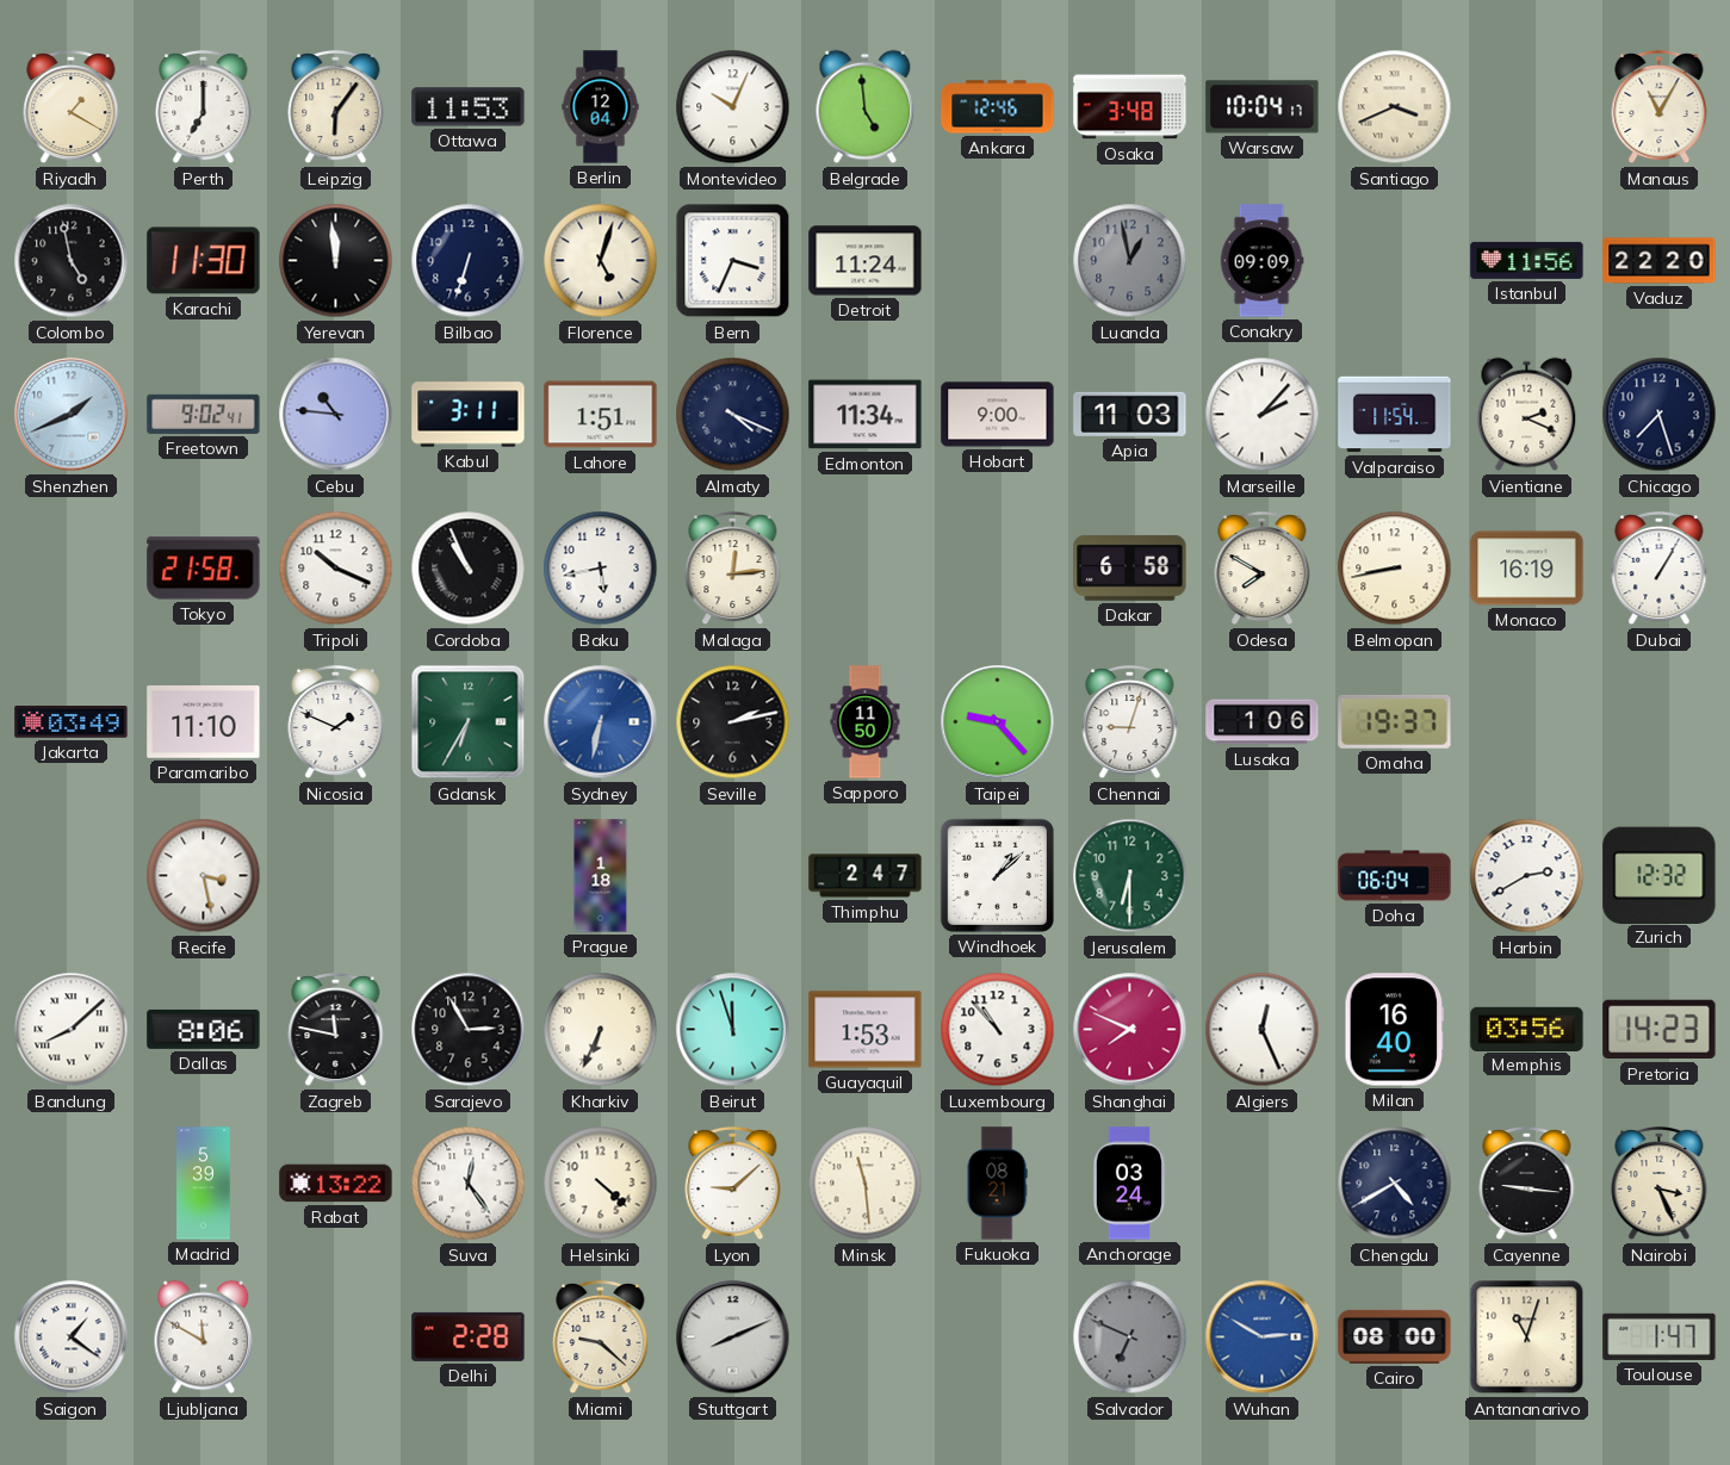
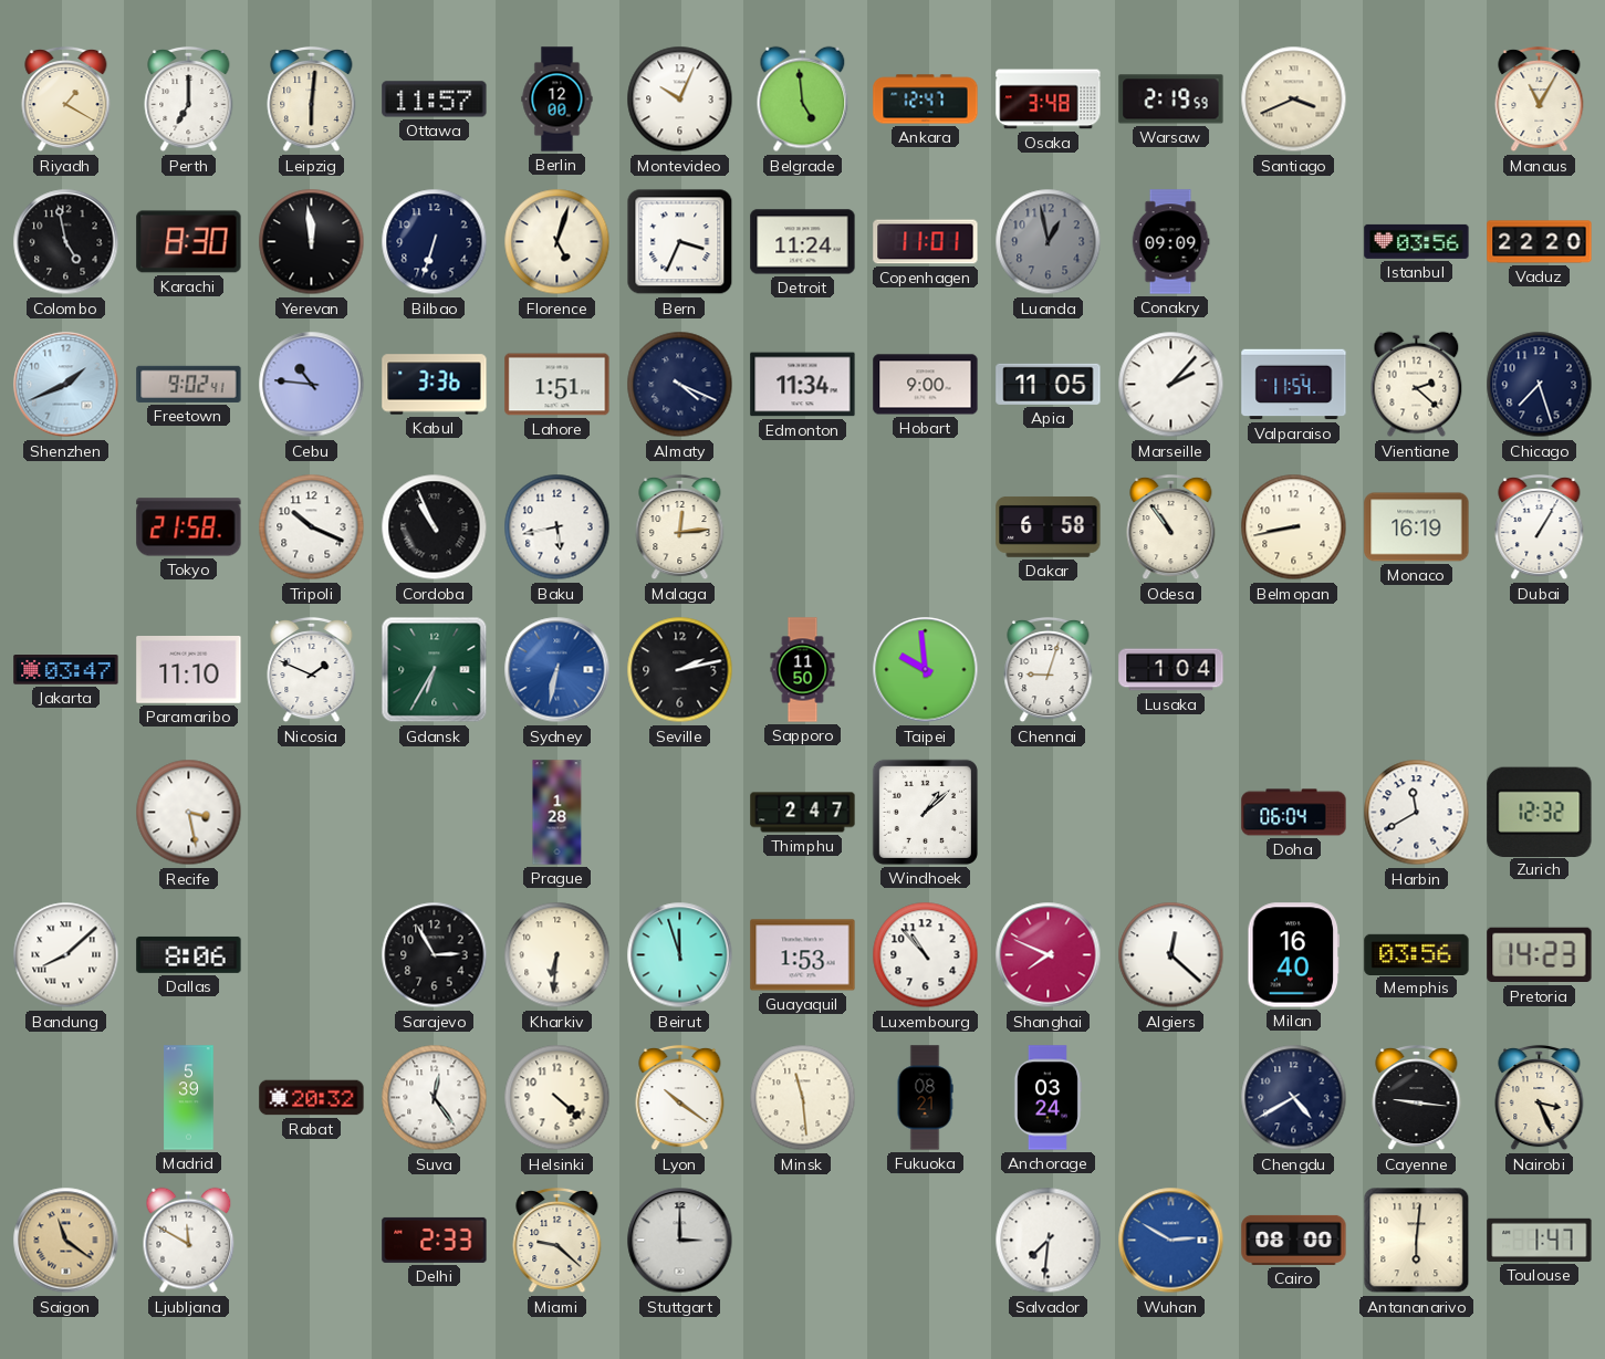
Leipzig: 6:06 -> 6:01
Ottawa: 11:53 -> 11:57
Berlin: 12:04 -> 12:00
Ankara: 12:46 -> 12:47
Warsaw: 10:04 -> 2:19
Karachi: 11:30 -> 8:30
Copenhagen: none -> 11:01
Istanbul: 11:56 -> 03:56
Kabul: 3:11 -> 3:36
Apia: 11:03 -> 11:05
Vientiane: 2:19 -> 2:22
Odesa: 7:50 -> 10:54
Jakarta: 03:49 -> 03:47
Taipei: 9:23 -> 9:59
Lusaka: 1:06 -> 1:04
Omaha: 19:37 -> none
Prague: 1:18 -> 1:28
Jerusalem: 6:30 -> none
Harbin: 2:40 -> 11:40
Zagreb: 11:47 -> none
Kharkiv: 6:34 -> 6:31
Algiers: 12:26 -> 12:22
Rabat: 13:22 -> 20:32
Lyon: 9:08 -> 10:21
Saigon: 1:21 -> 11:21
Saigon dial: white -> champagne
Delhi: 2:28 -> 2:33
Stuttgart: 8:11 -> 3:00
Salvador: 6:49 -> 7:31
Salvador dial: grey -> white
Antananarivo: 11:03 -> 6:01
